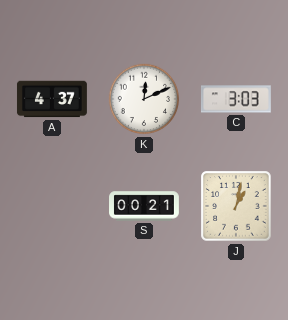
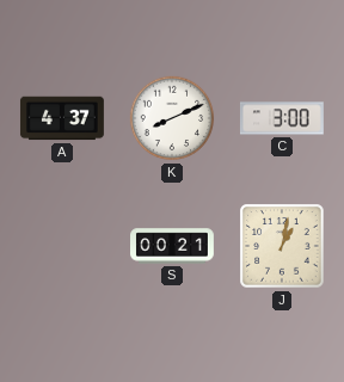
K: 12:11 -> 8:11
C: 3:03 -> 3:00
